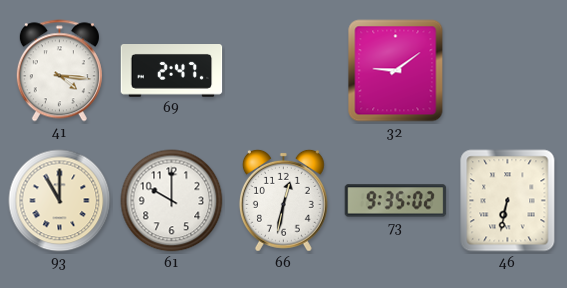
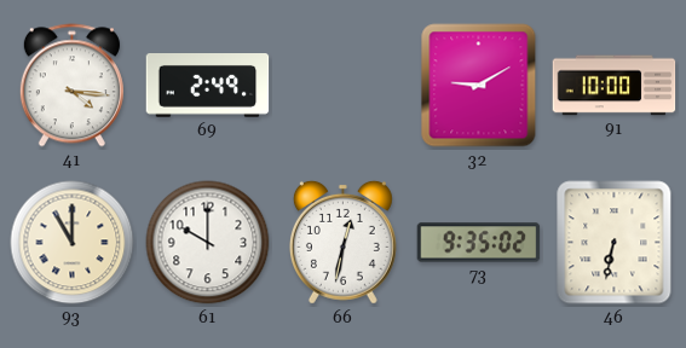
69: 2:47 -> 2:49
32: 9:09 -> 9:10
91: none -> 10:00
